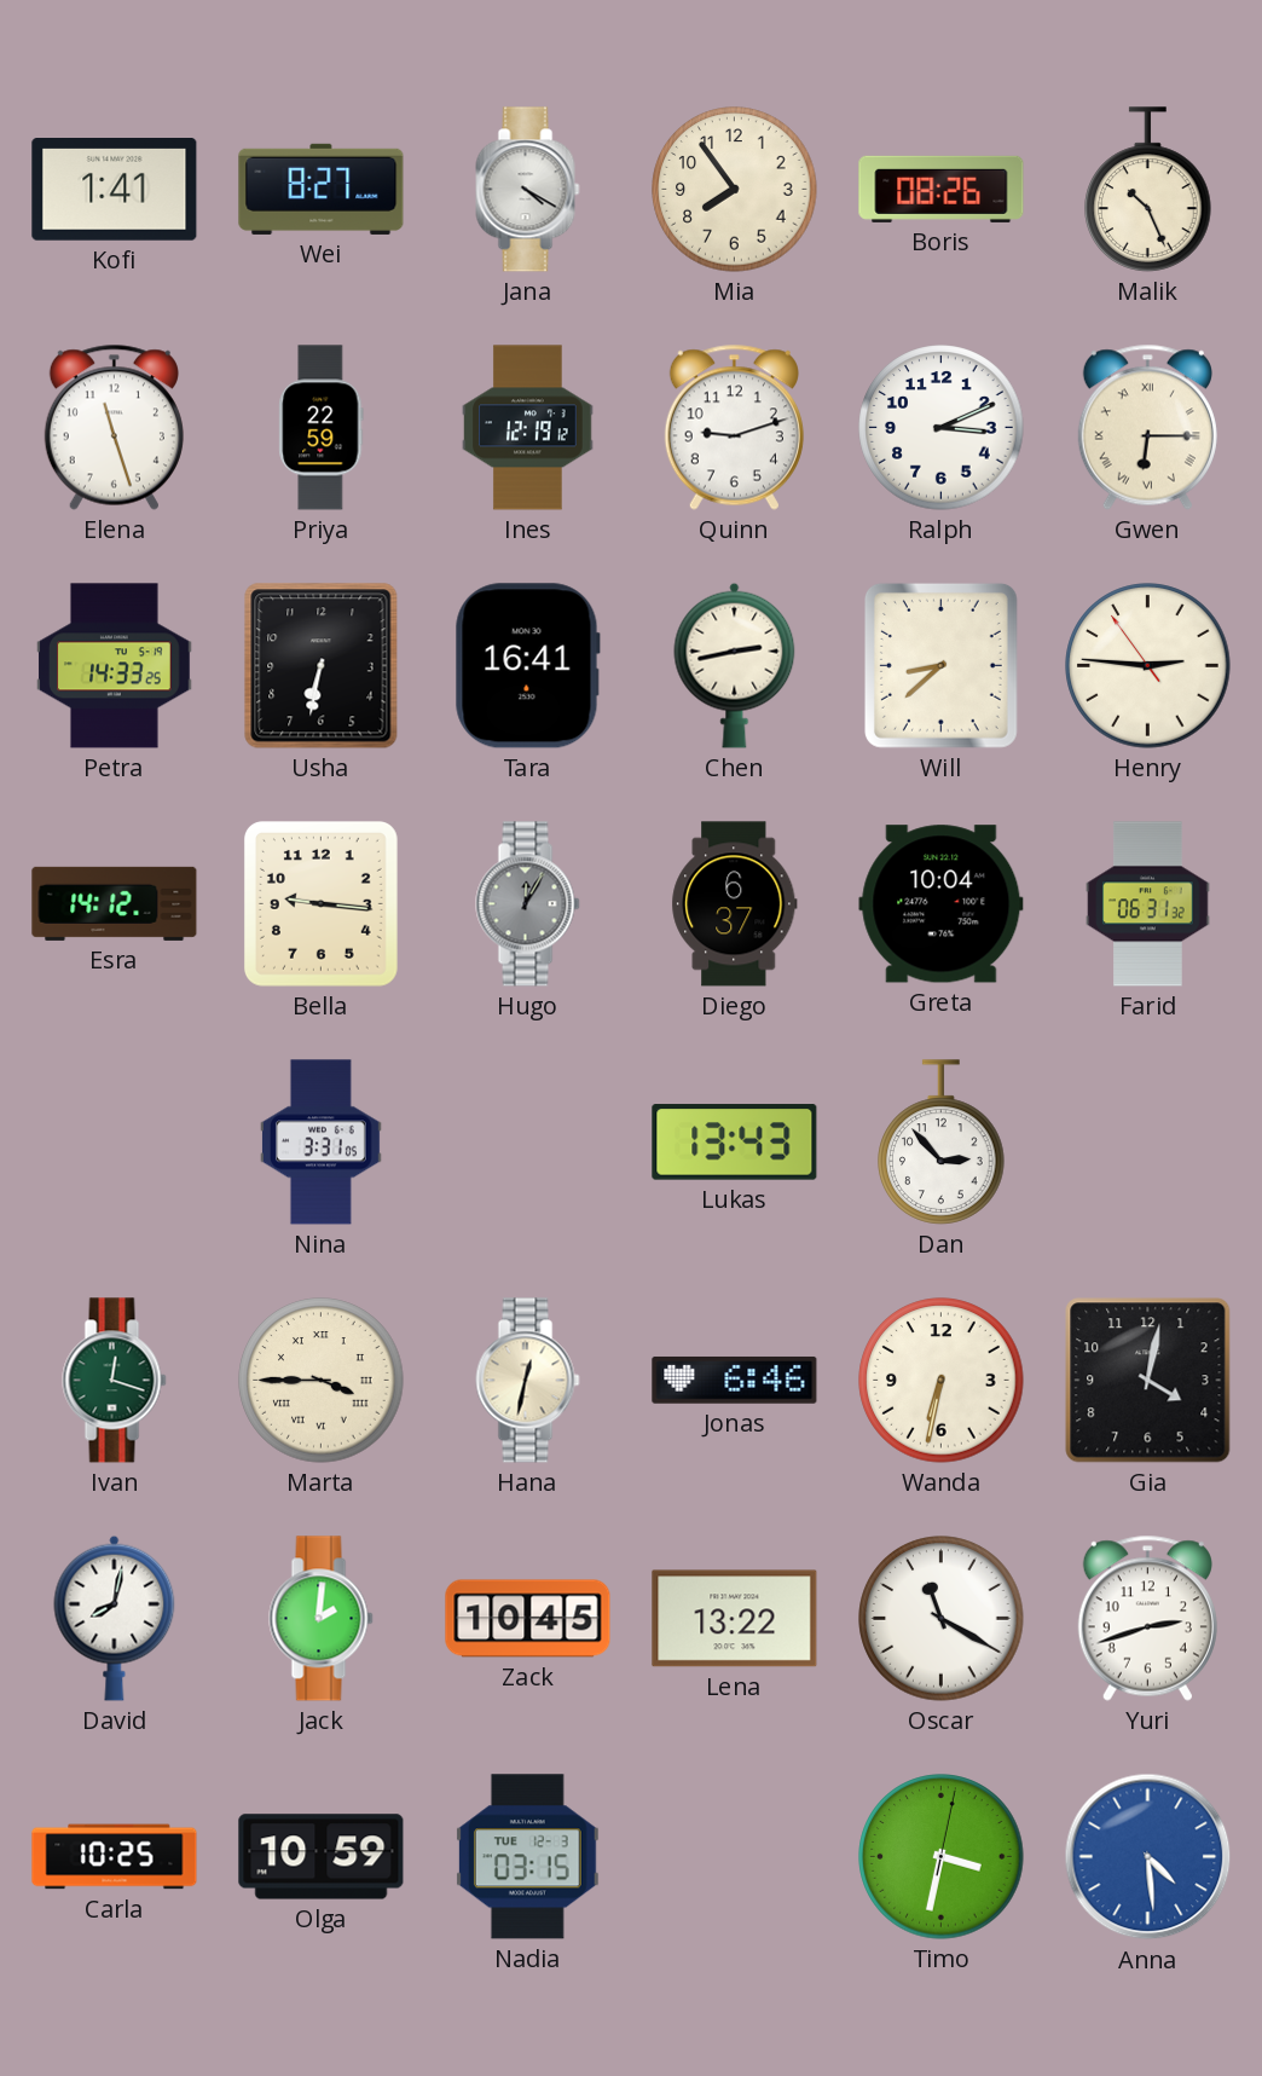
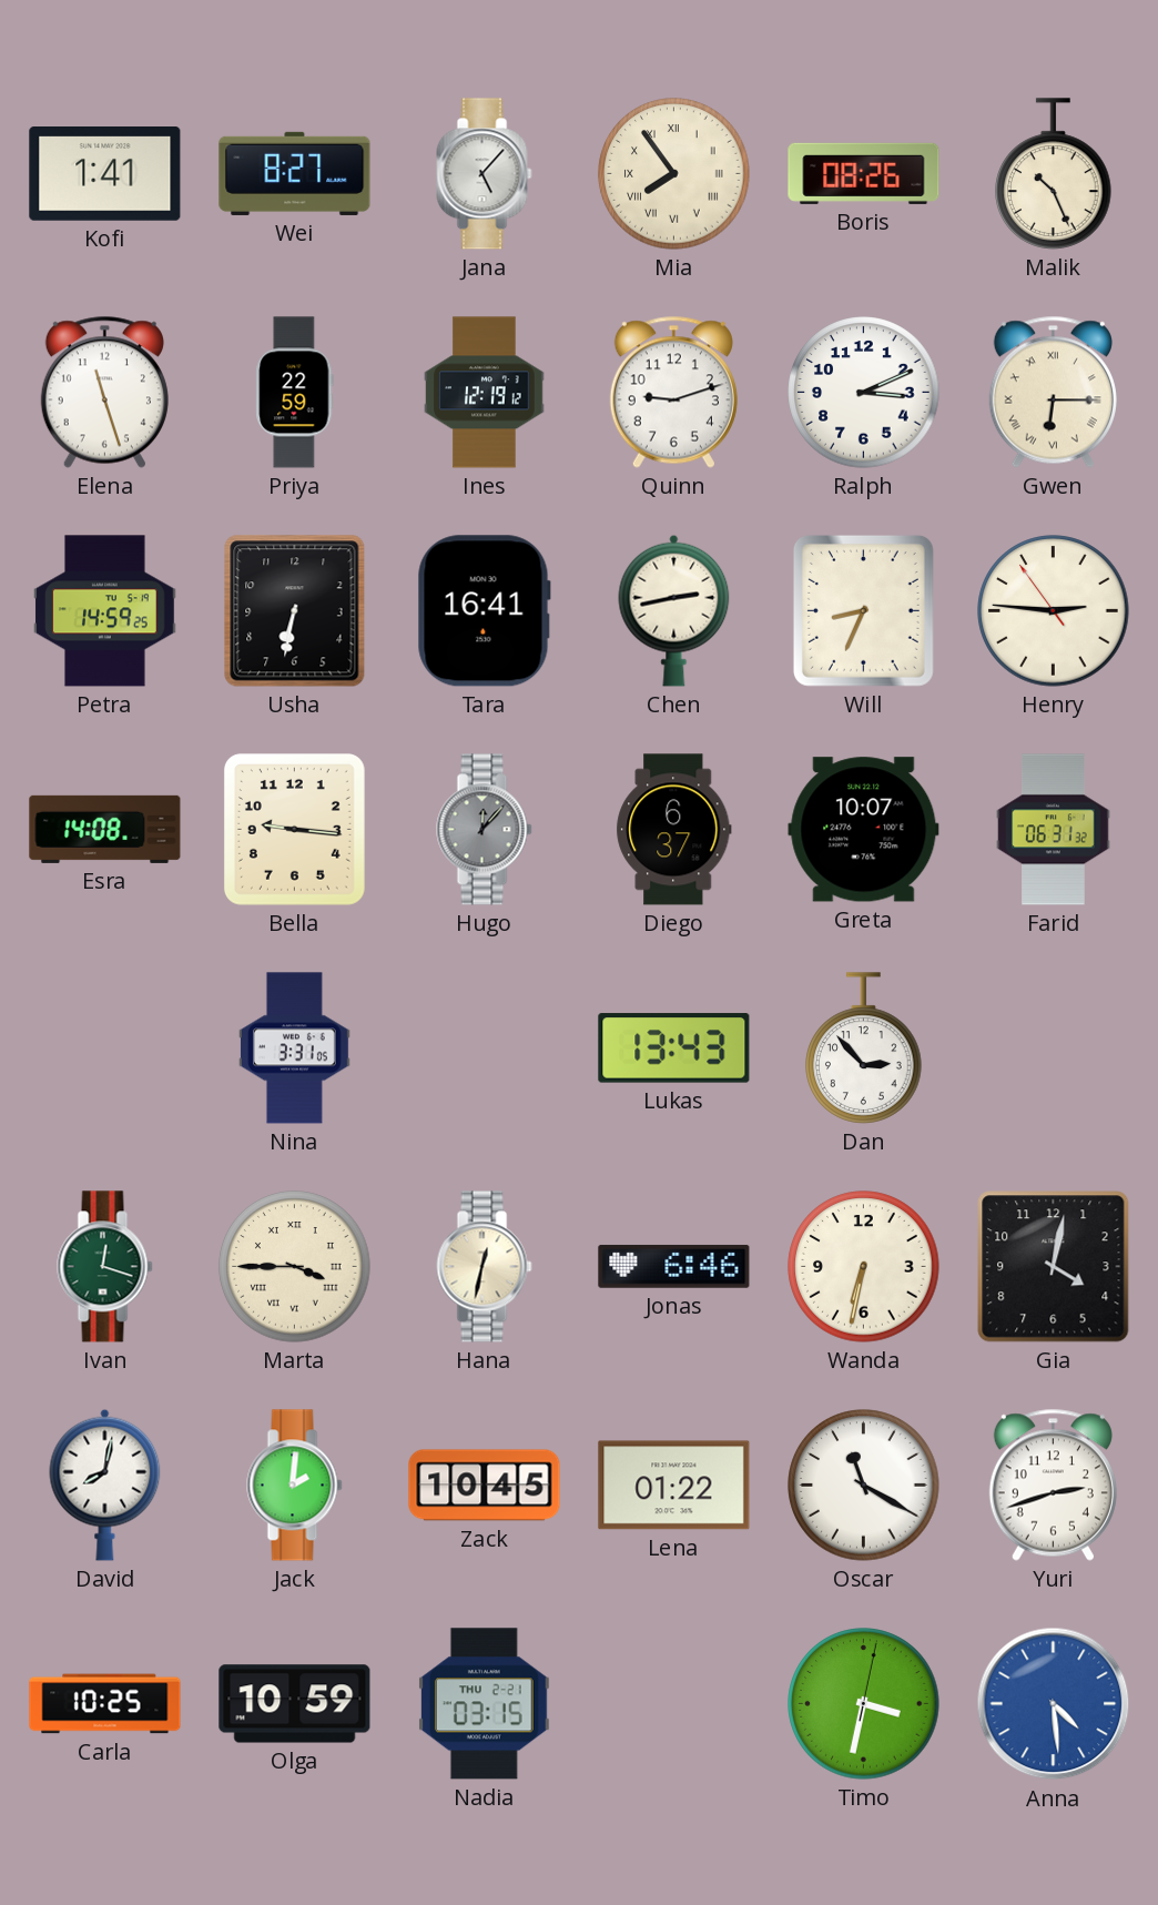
Jana: 4:20 -> 5:07
Mia numerals: Arabic -> Roman
Petra: 14:33 -> 14:59
Will: 8:38 -> 8:34
Esra: 14:12 -> 14:08
Hugo: 12:05 -> 12:07
Greta: 10:04 -> 10:07
Lena: 13:22 -> 01:22
Nadia date: TUE 12-3 -> THU 2-21
